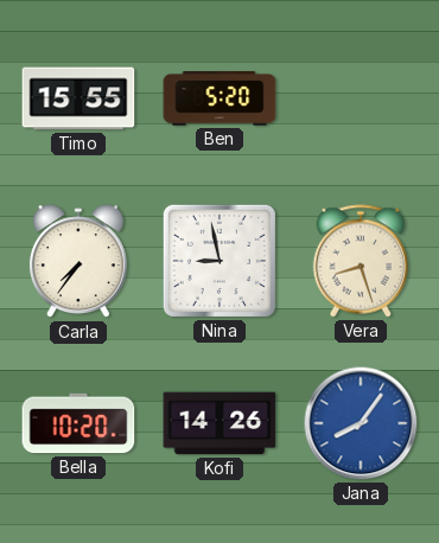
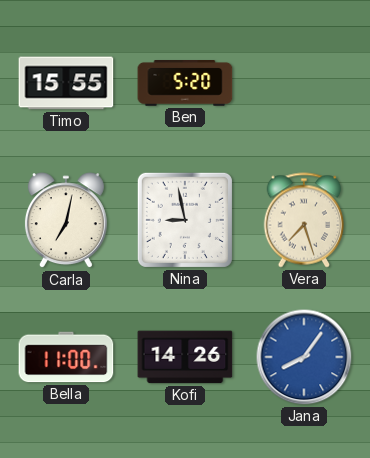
Carla: 7:36 -> 7:02
Vera: 8:27 -> 7:27
Bella: 10:20 -> 11:00
